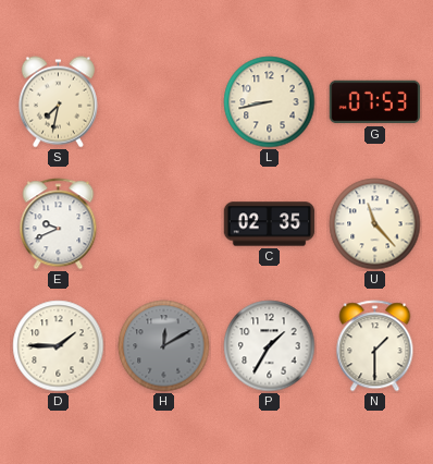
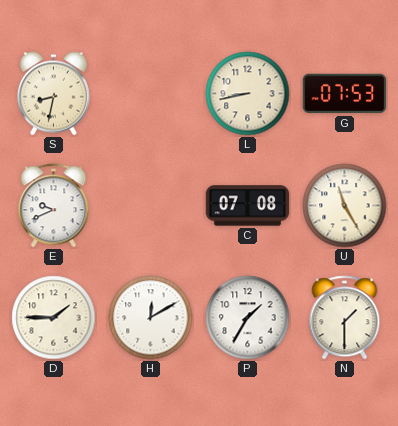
S: 7:32 -> 8:32
C: 02:35 -> 07:08
U: 11:23 -> 11:25
H dial: grey -> white
